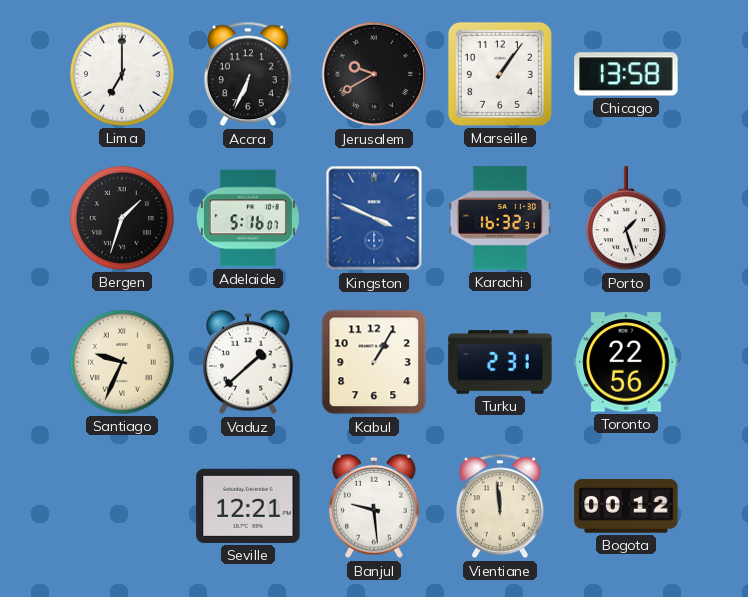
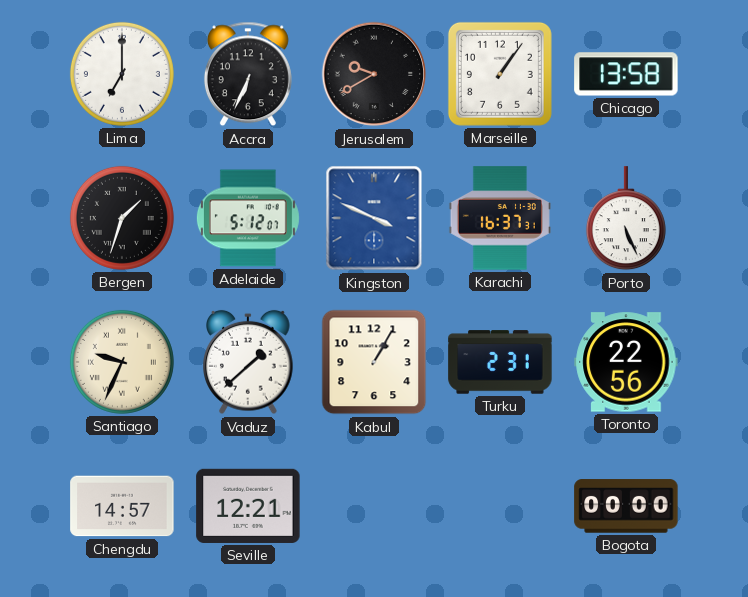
Adelaide: 5:16 -> 5:12
Karachi: 16:32 -> 16:37
Porto: 1:27 -> 5:26
Chengdu: none -> 14:57
Banjul: 9:29 -> none
Vientiane: 11:59 -> none
Bogota: 00:12 -> 00:00
